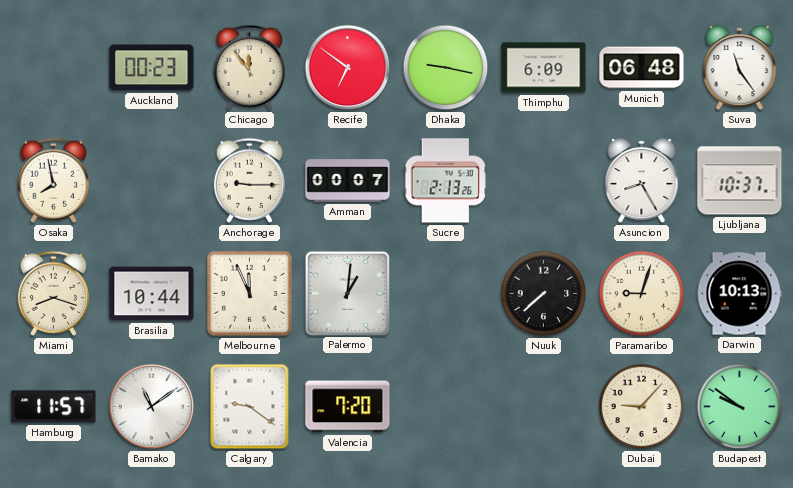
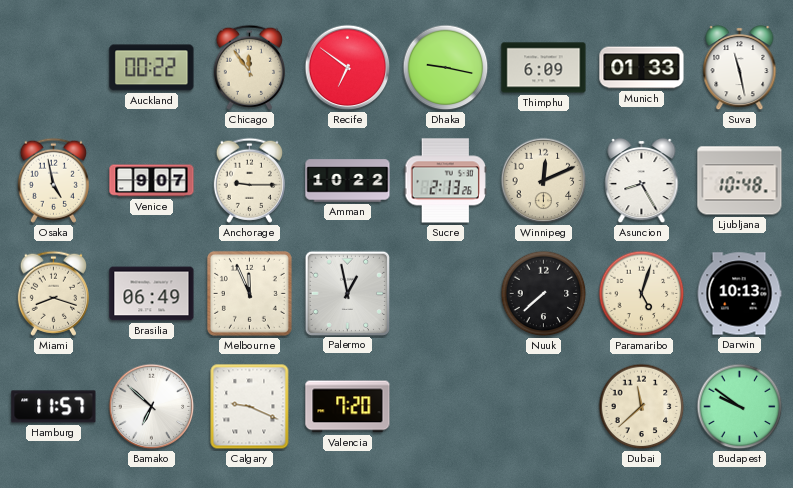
Auckland: 00:23 -> 00:22
Munich: 06:48 -> 01:33
Suva: 11:24 -> 11:28
Osaka: 7:58 -> 4:58
Venice: none -> 9:07
Amman: 00:07 -> 10:22
Winnipeg: none -> 12:11
Ljubljana: 10:37 -> 10:48
Brasilia: 10:44 -> 06:49
Palermo: 1:01 -> 12:58
Paramaribo: 9:03 -> 5:03
Bamako: 11:09 -> 6:52
Calgary: 9:21 -> 9:19
Dubai: 9:07 -> 11:38
